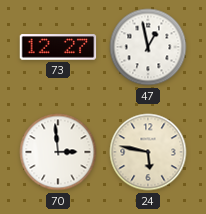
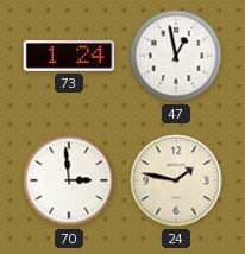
73: 12:27 -> 1:24
24: 5:47 -> 1:47
